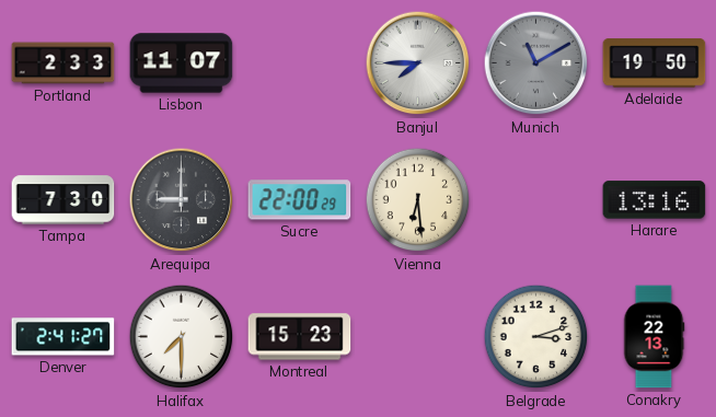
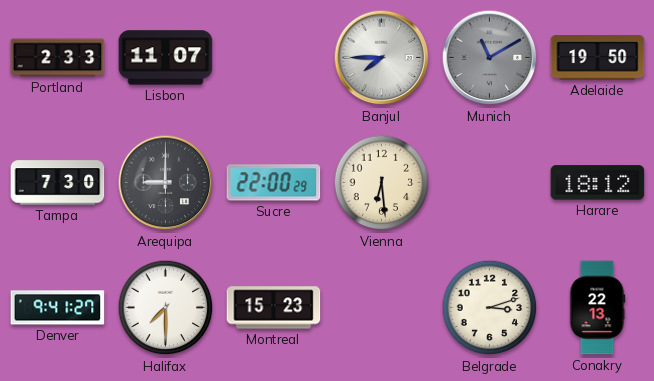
Harare: 13:16 -> 18:12
Denver: 2:41 -> 9:41
